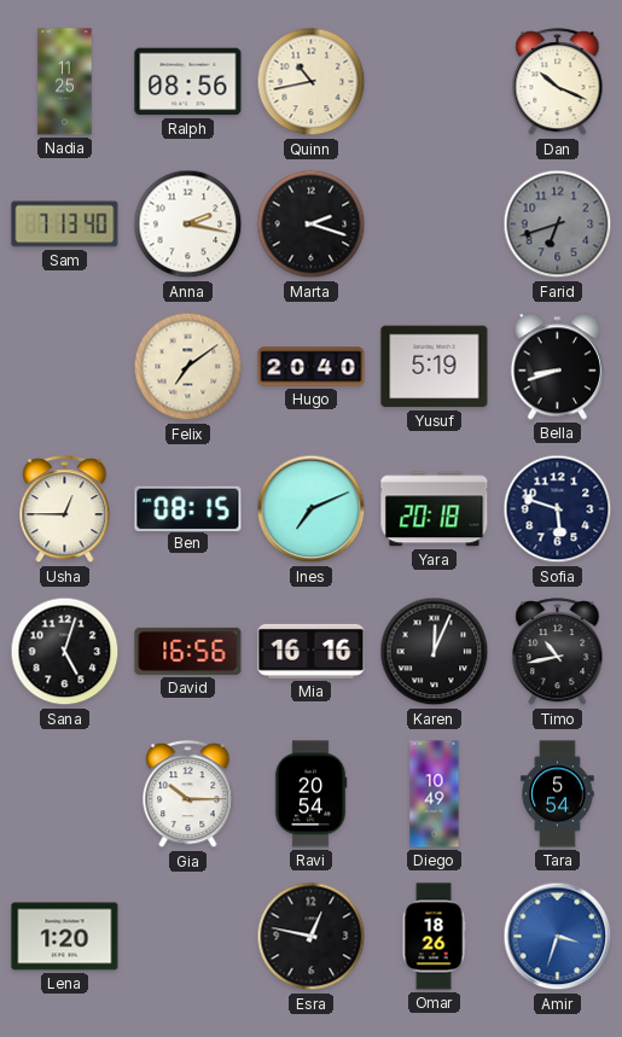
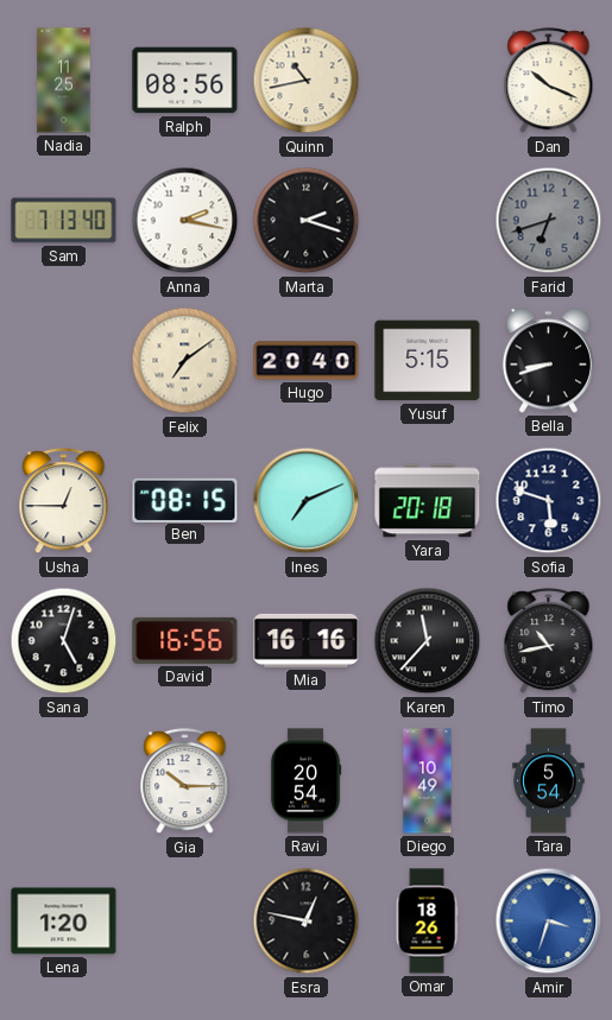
Yusuf: 5:19 -> 5:15
Karen: 12:04 -> 11:37
